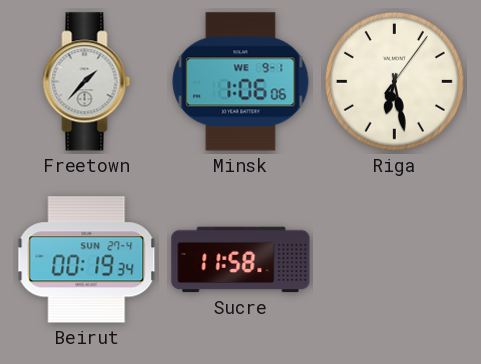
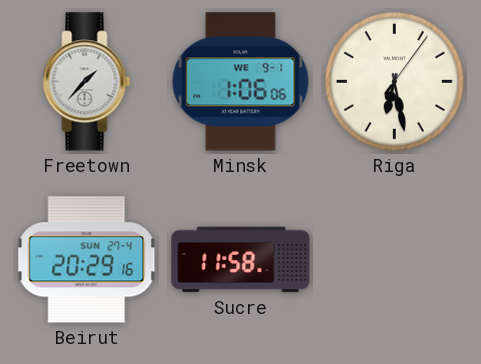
Beirut: 00:19 -> 20:29
